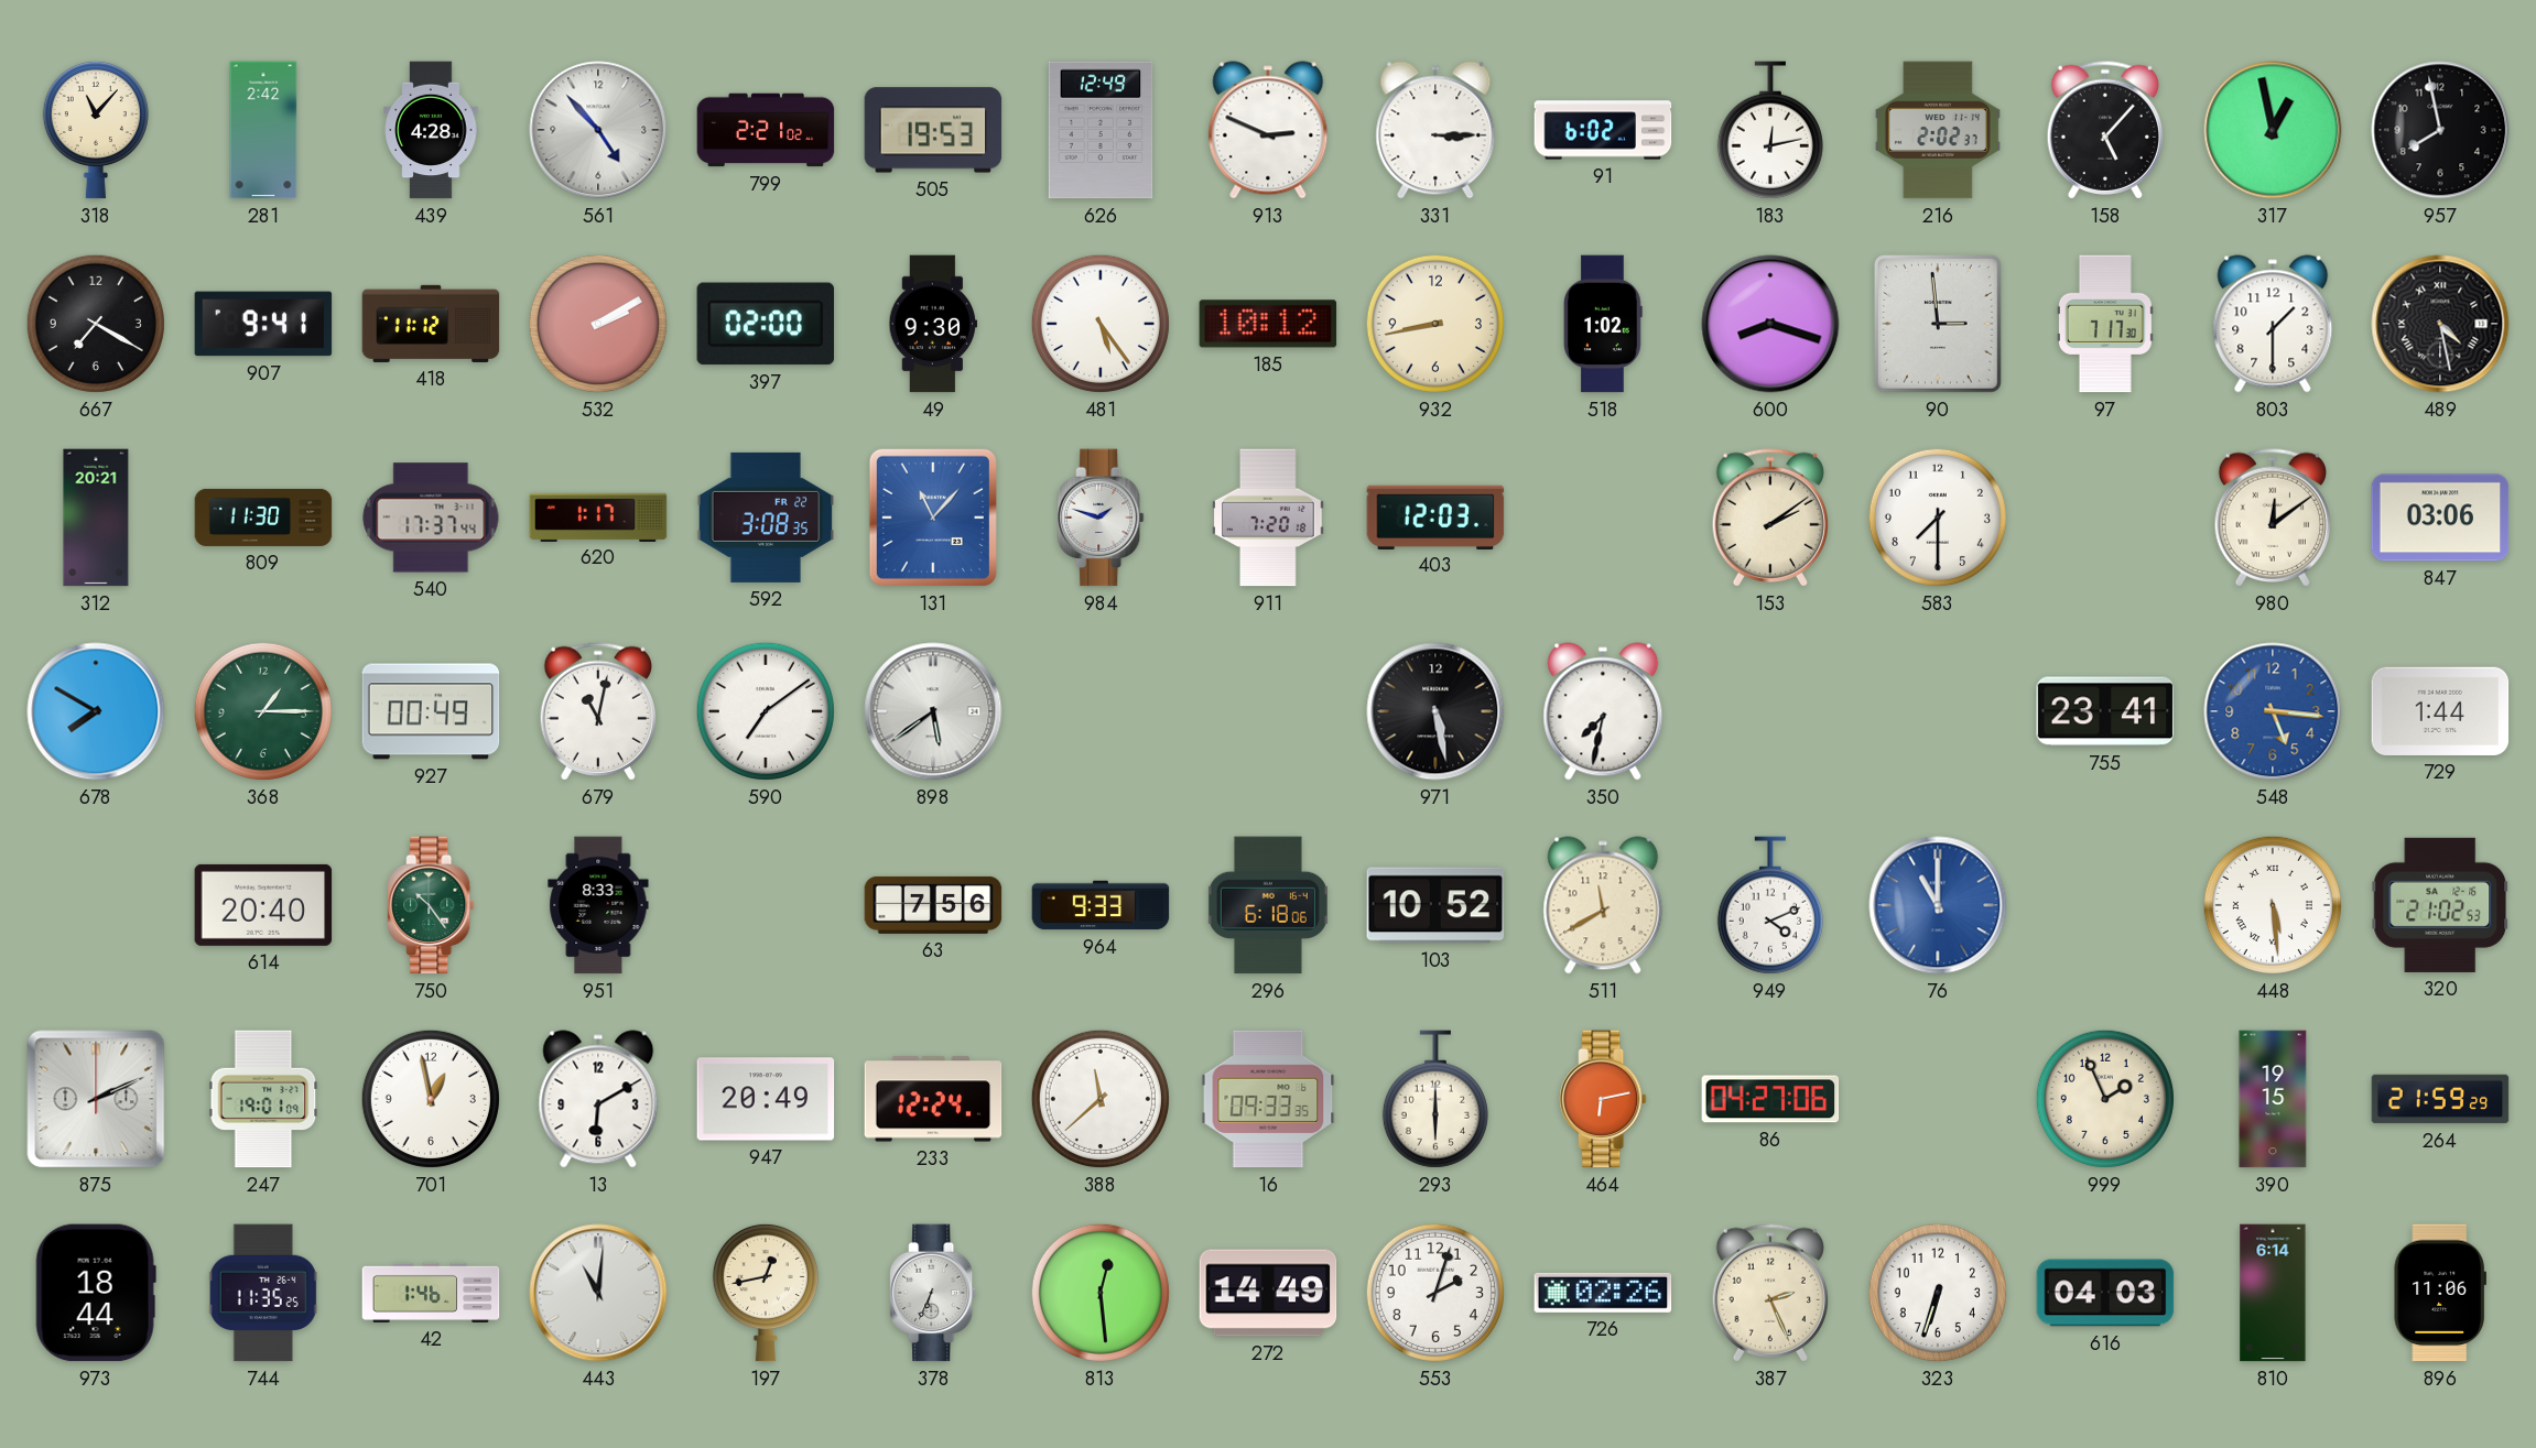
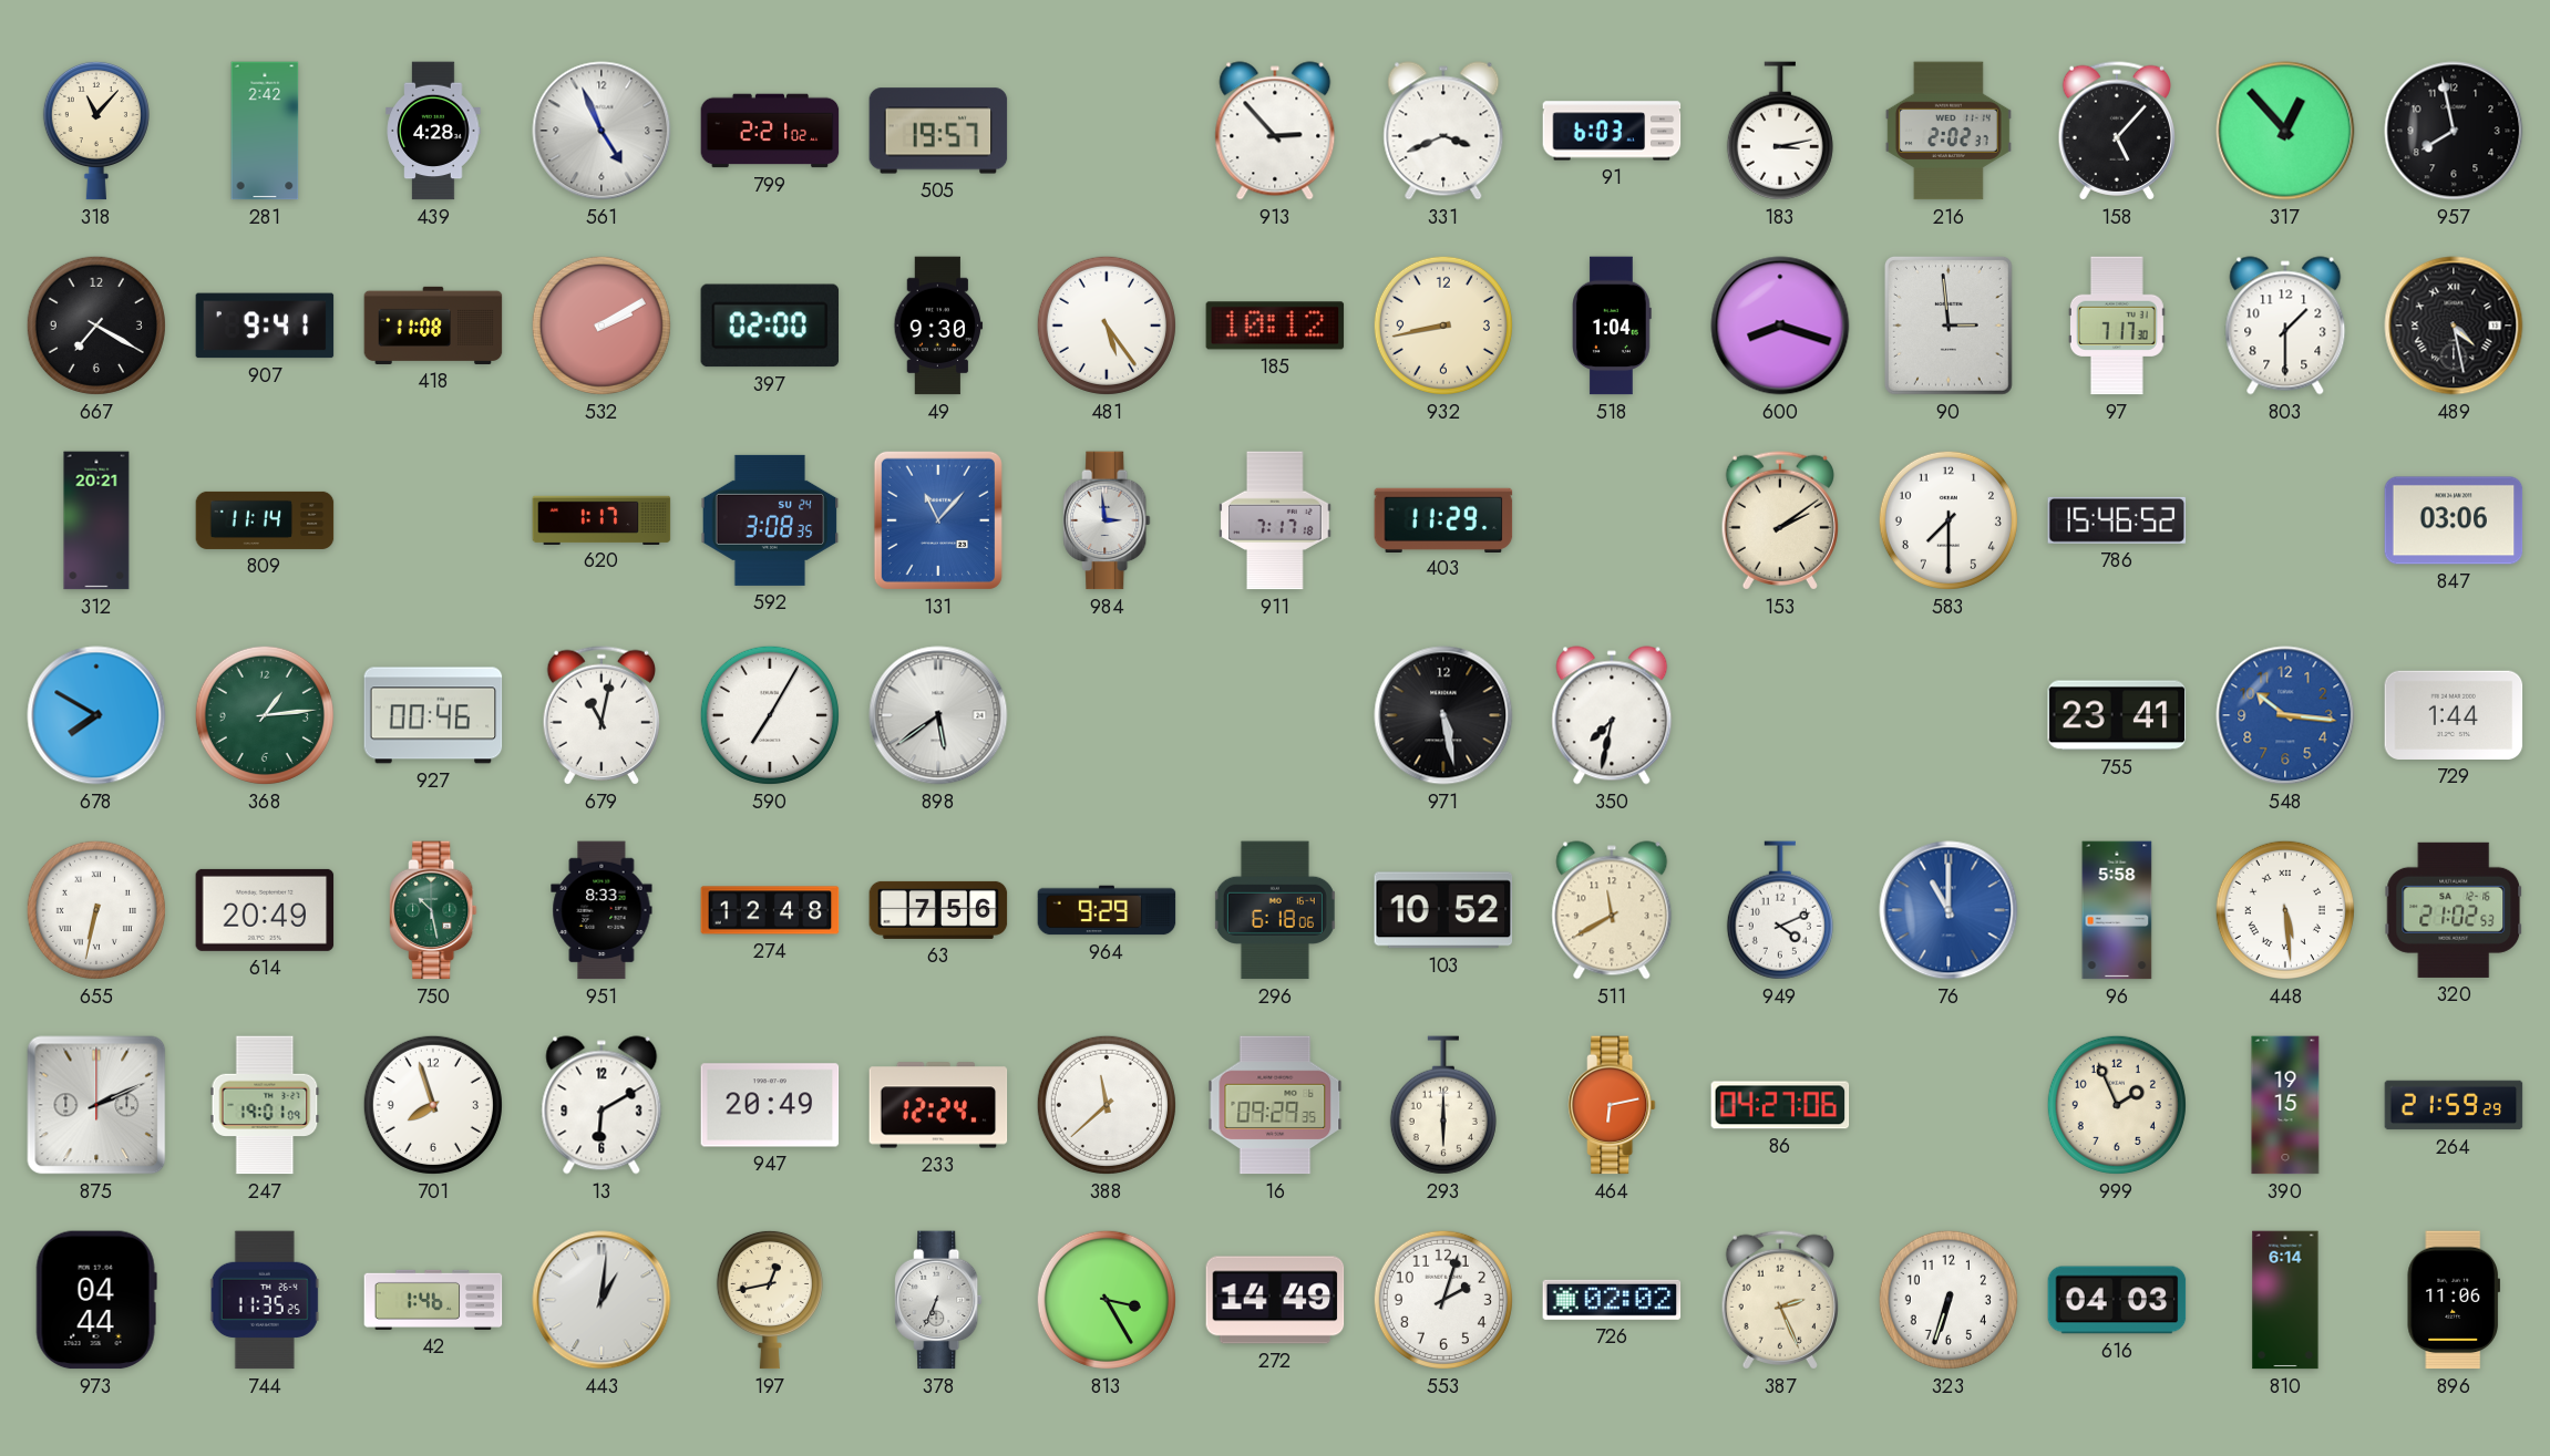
561: 4:53 -> 4:56
505: 19:53 -> 19:57
626: 12:49 -> none
913: 2:49 -> 2:53
331: 3:15 -> 3:41
91: 6:02 -> 6:03
183: 12:13 -> 3:13
317: 12:58 -> 12:53
418: 11:12 -> 11:08
518: 1:02 -> 1:04
809: 11:30 -> 11:14
540: 17:37 -> none
592 date: FR 22 -> SU 24
984: 1:48 -> 2:59
911: 7:20 -> 7:17
403: 12:03 -> 11:29
786: none -> 15:46
980: 12:09 -> none
368: 1:15 -> 1:14
927: 00:49 -> 00:46
590: 7:09 -> 7:05
548: 5:16 -> 10:16
655: none -> 6:32
614: 20:40 -> 20:49
750: 10:24 -> 10:28
274: none -> 12:48
964: 9:33 -> 9:29
96: none -> 5:58
701: 12:58 -> 7:57
16: 09:33 -> 09:29
973: 18:44 -> 04:44
443: 11:01 -> 1:01
813: 12:29 -> 3:25
726: 02:26 -> 02:02
